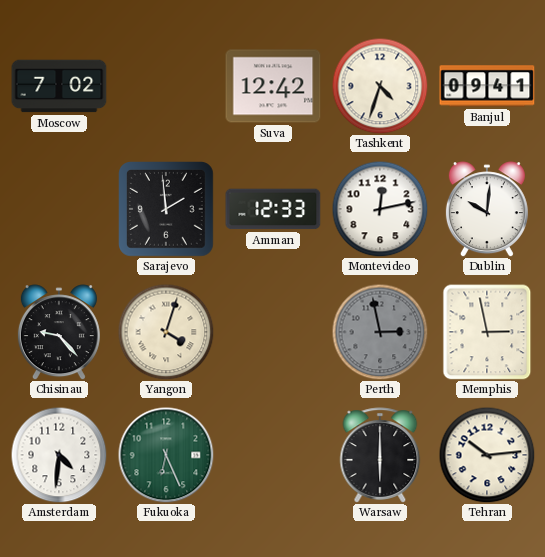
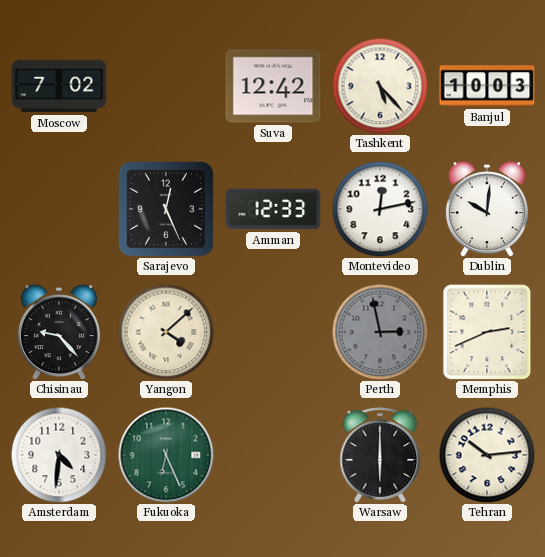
Tashkent: 4:33 -> 5:23
Banjul: 09:41 -> 10:03
Sarajevo: 1:59 -> 12:26
Yangon: 4:03 -> 4:08
Memphis: 2:58 -> 2:41
